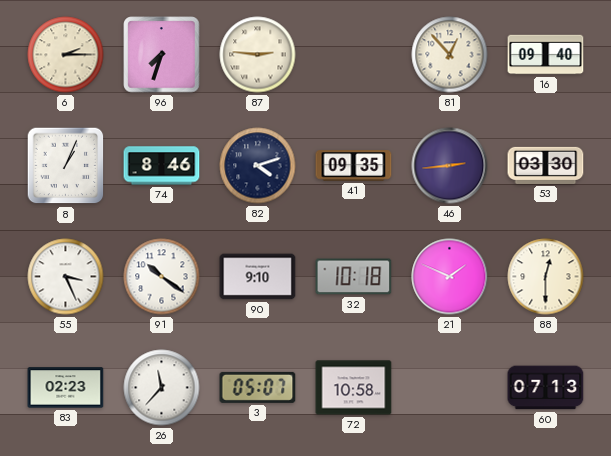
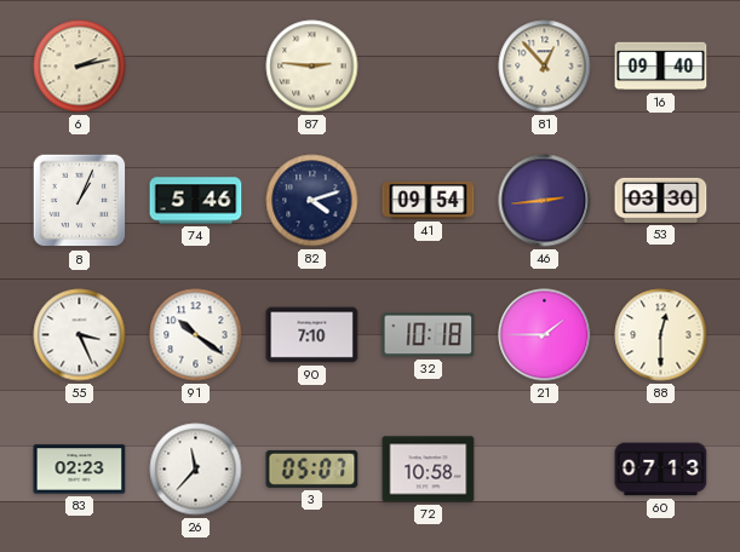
6: 2:15 -> 2:13
96: 7:33 -> none
74: 8:46 -> 5:46
41: 09:35 -> 09:54
90: 9:10 -> 7:10
21: 1:49 -> 1:45
